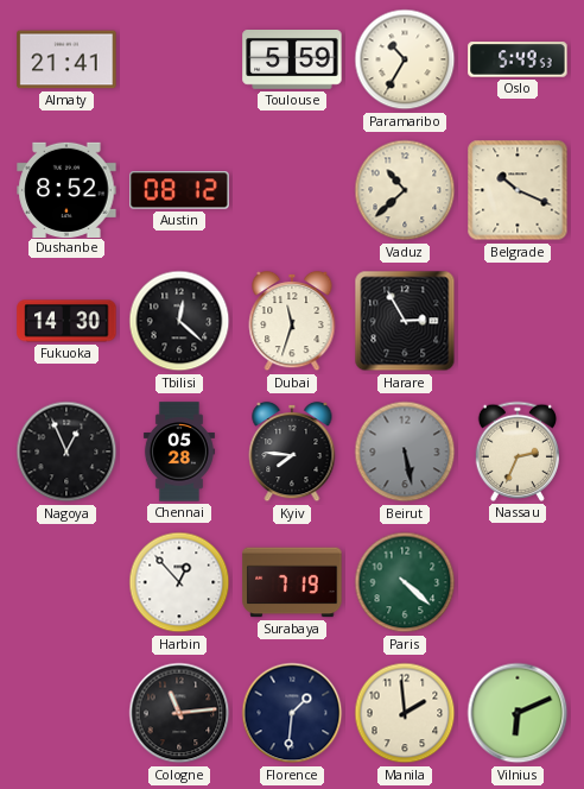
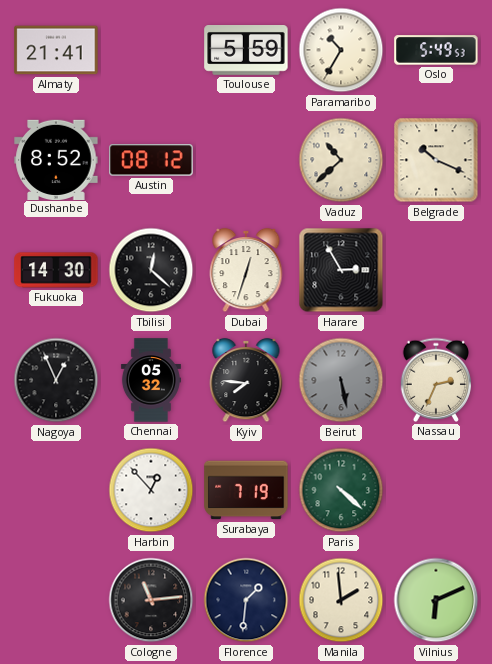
Dubai: 11:33 -> 12:33
Chennai: 05:28 -> 05:32
